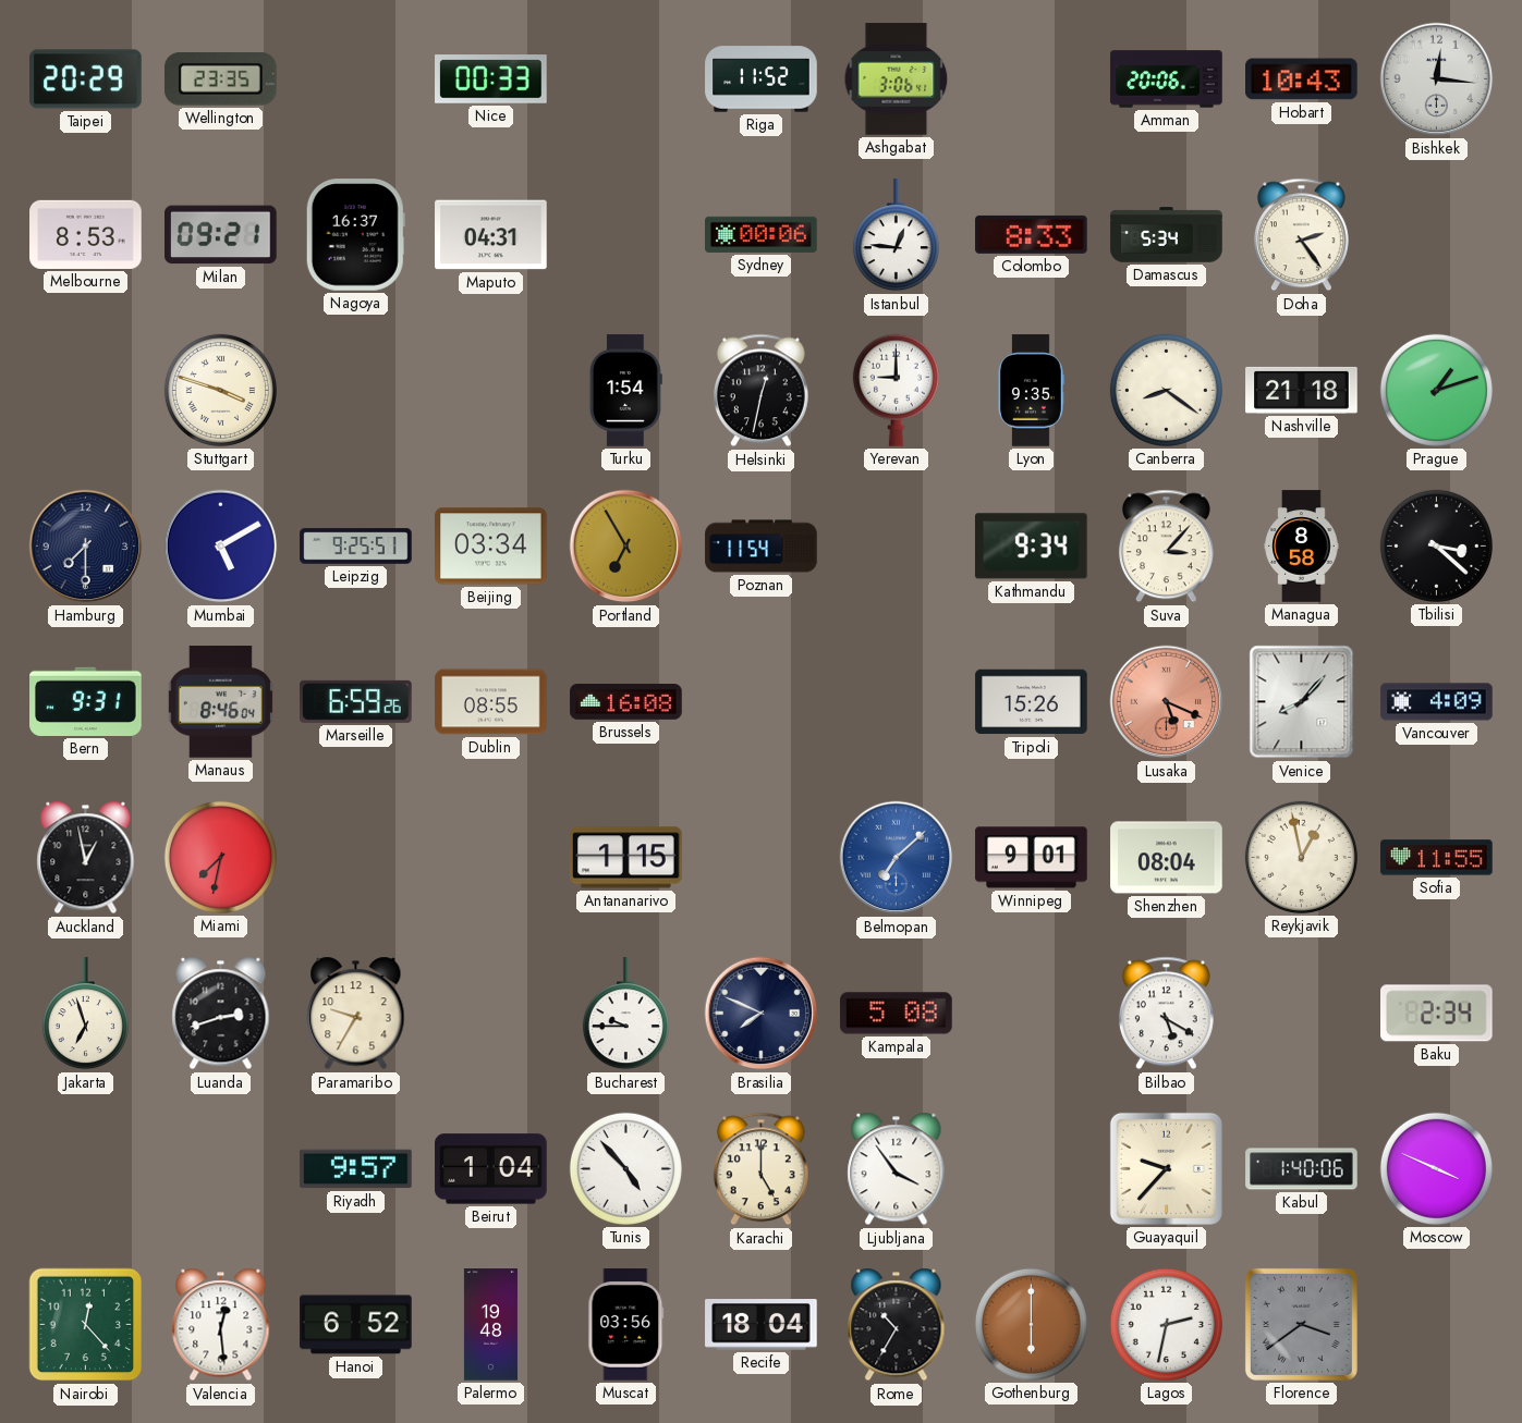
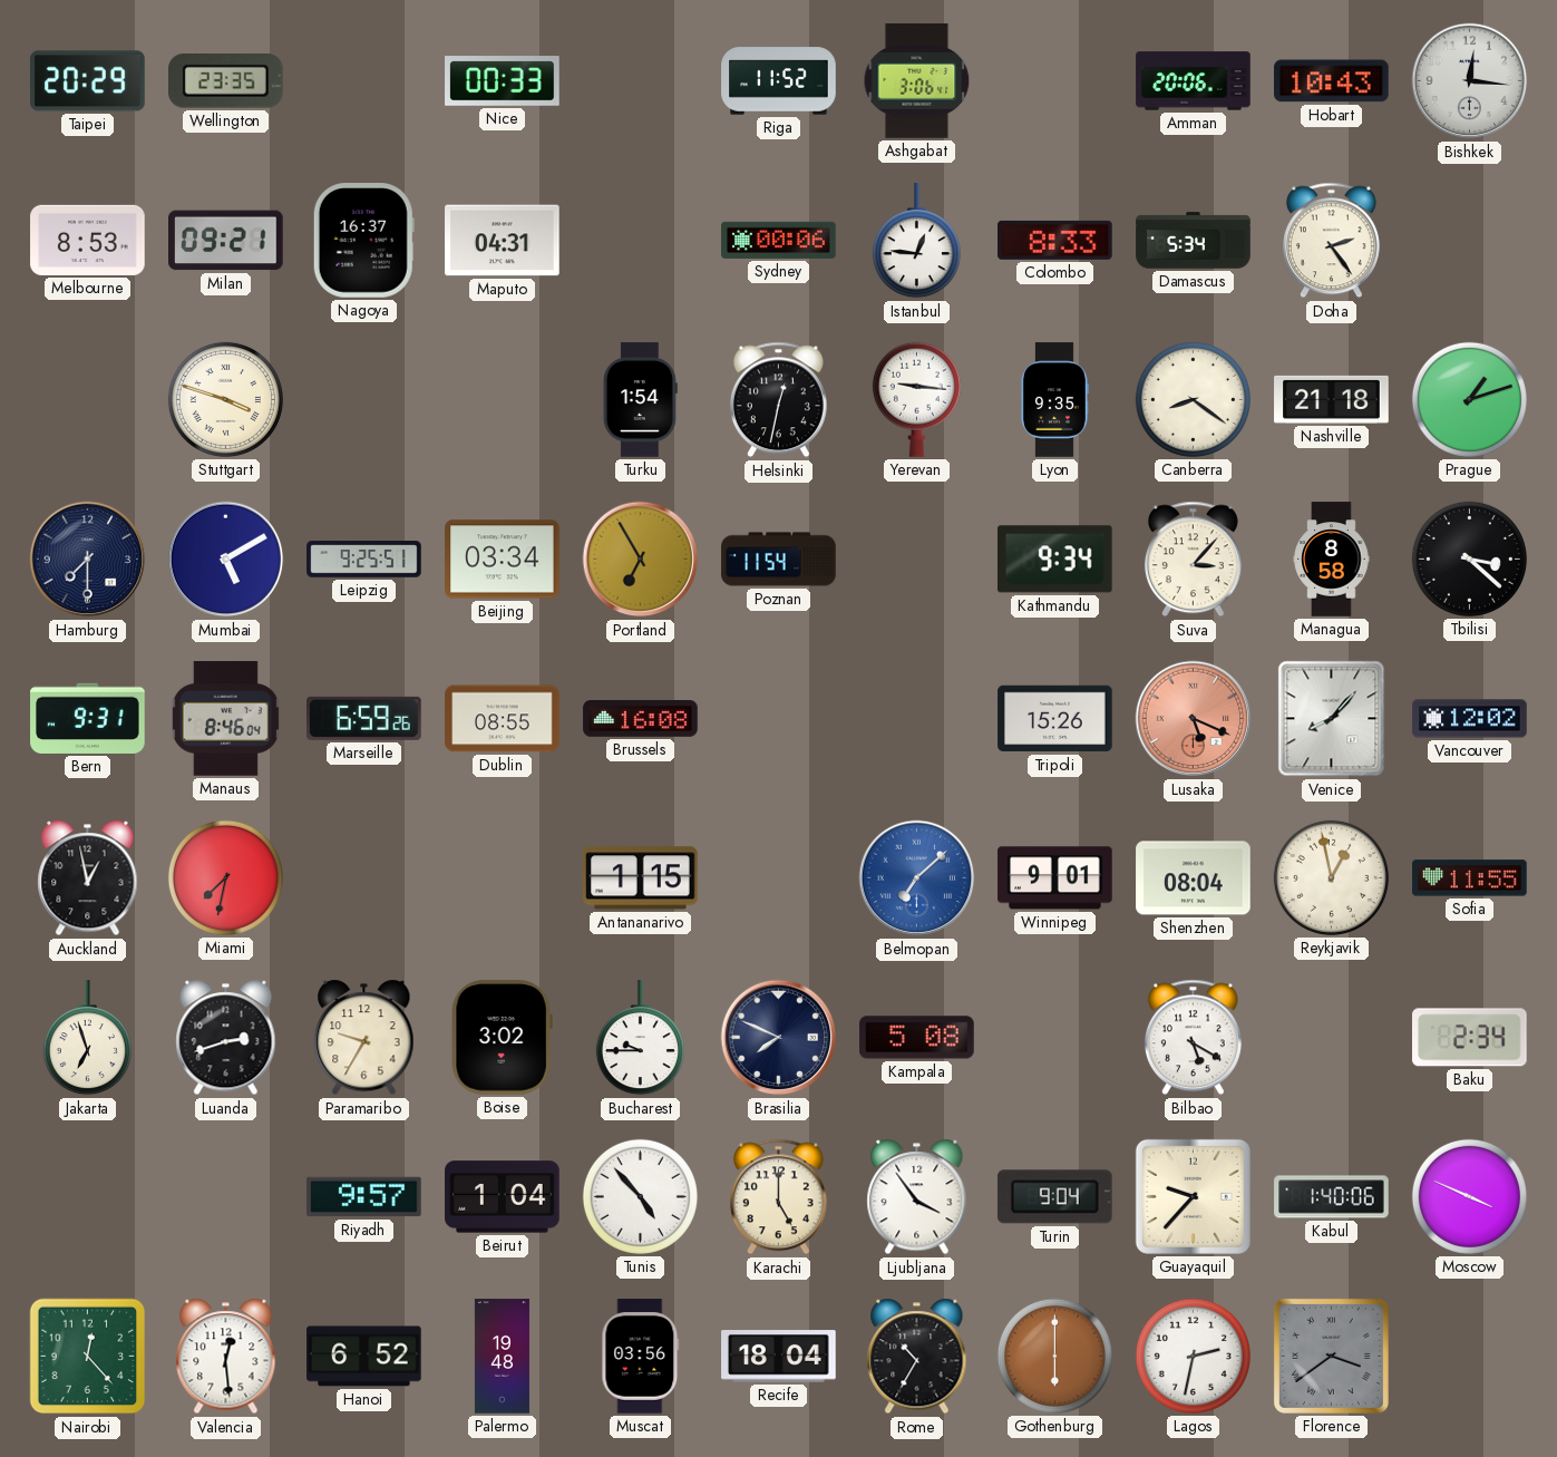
Yerevan: 9:00 -> 9:16
Vancouver: 4:09 -> 12:02
Boise: none -> 3:02
Turin: none -> 9:04
